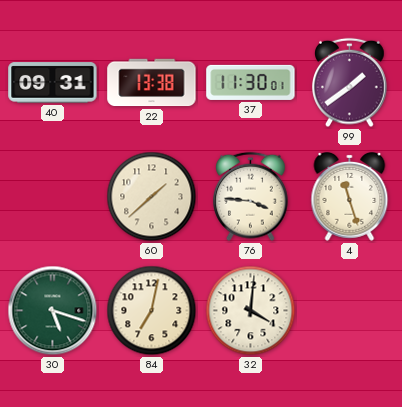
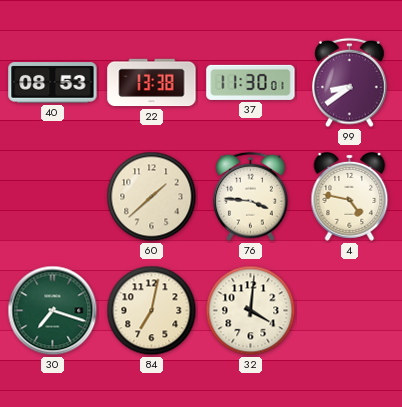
40: 09:31 -> 08:53
99: 1:39 -> 8:39
4: 11:27 -> 4:47
30: 5:18 -> 7:18
